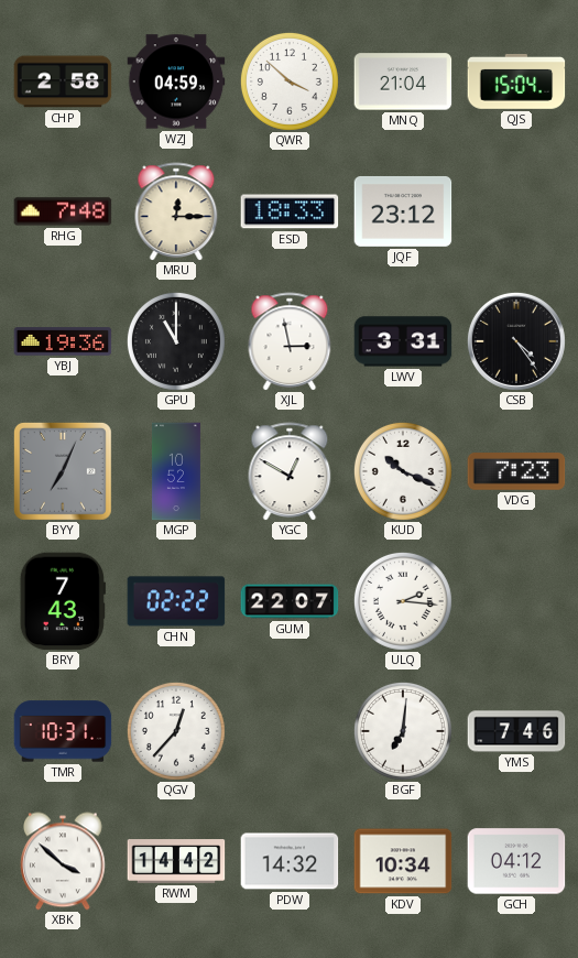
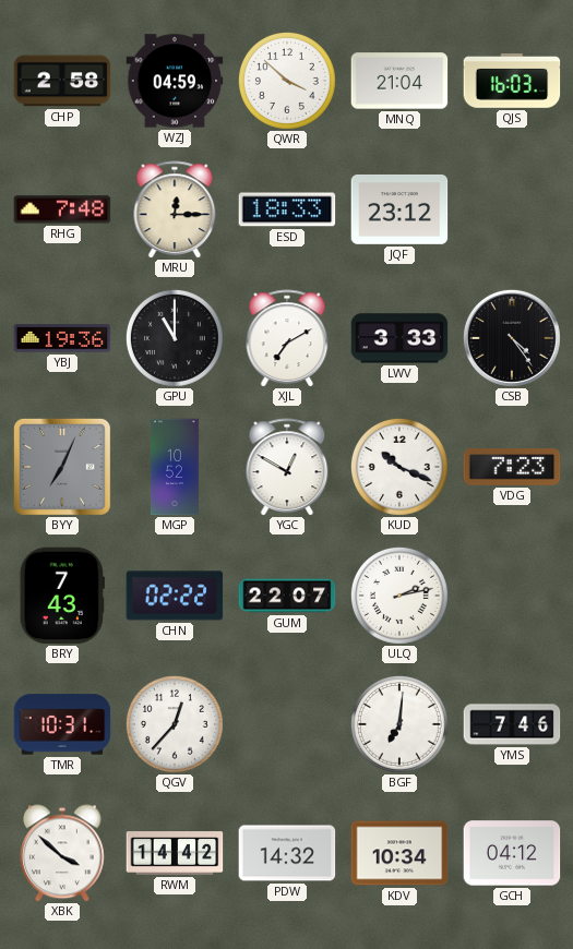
QJS: 15:04 -> 16:03
XJL: 2:58 -> 7:10
LWV: 3:31 -> 3:33
ULQ: 2:16 -> 2:13
